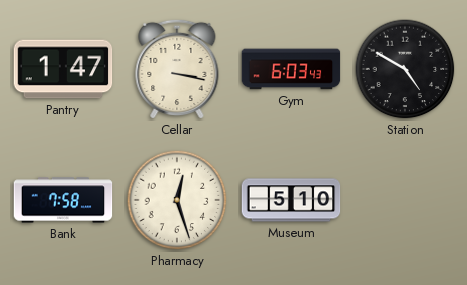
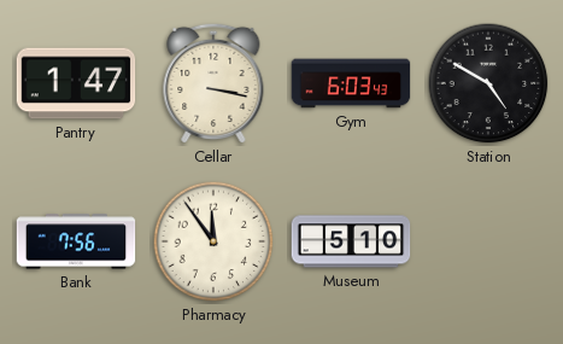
Bank: 7:58 -> 7:56
Pharmacy: 12:27 -> 11:54
